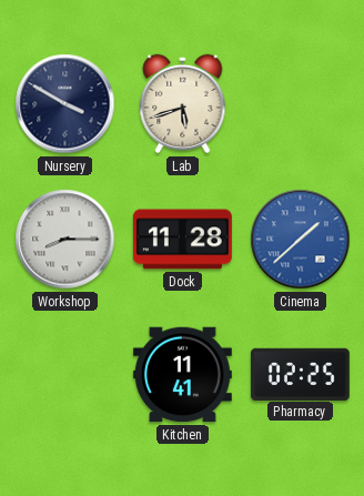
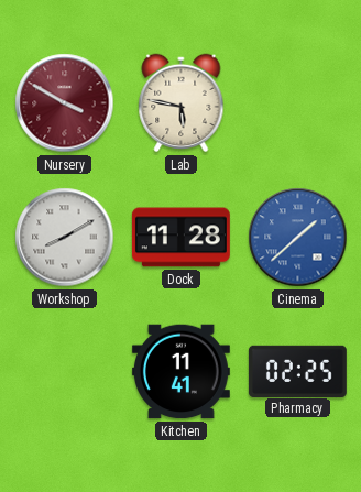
Nursery dial: navy -> burgundy
Lab: 5:42 -> 5:47
Workshop: 8:15 -> 8:10
